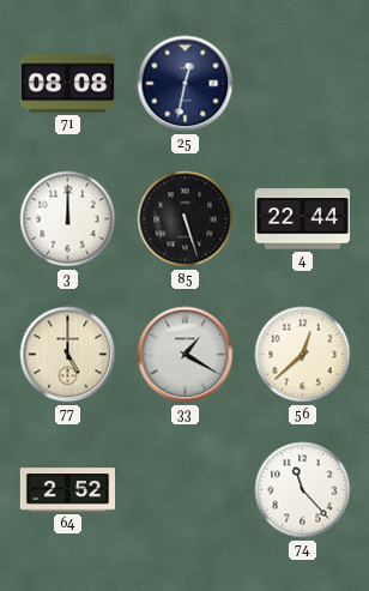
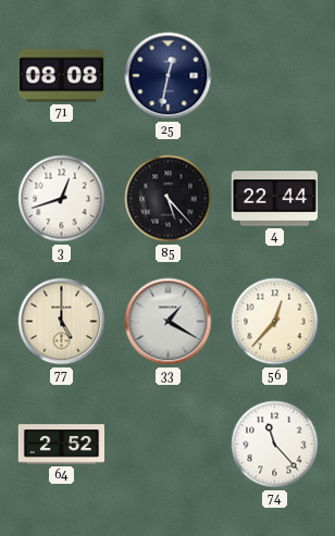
3: 12:00 -> 12:42
85: 5:27 -> 5:23
56: 12:38 -> 12:37
